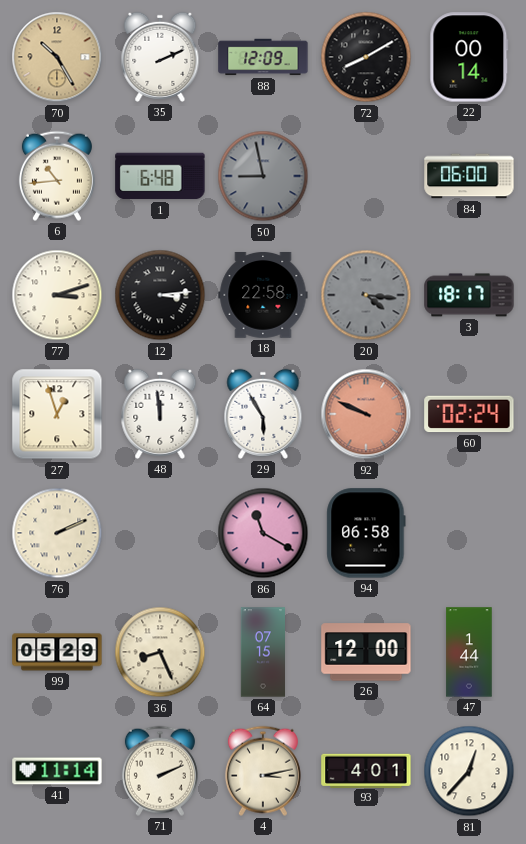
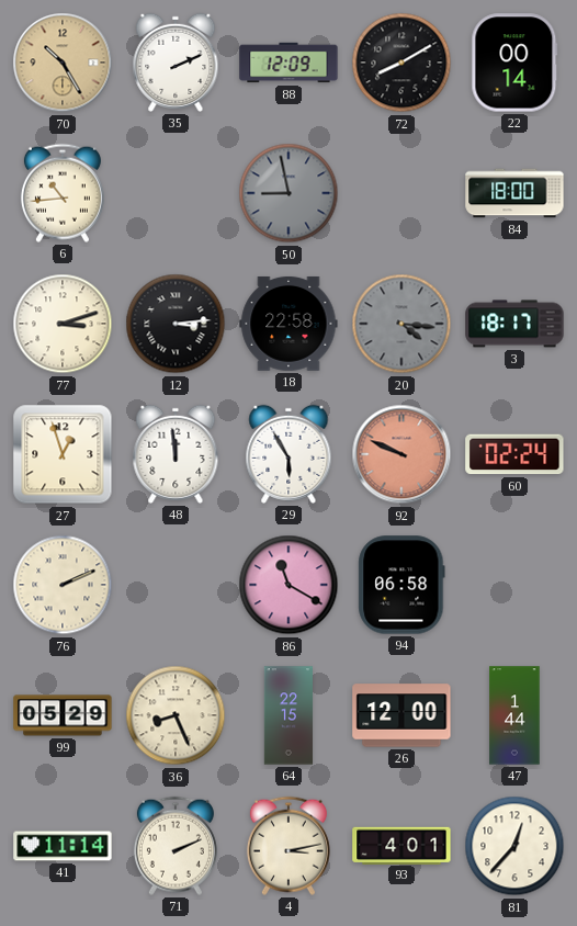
1: 6:48 -> none
84: 06:00 -> 18:00
64: 07:15 -> 22:15
